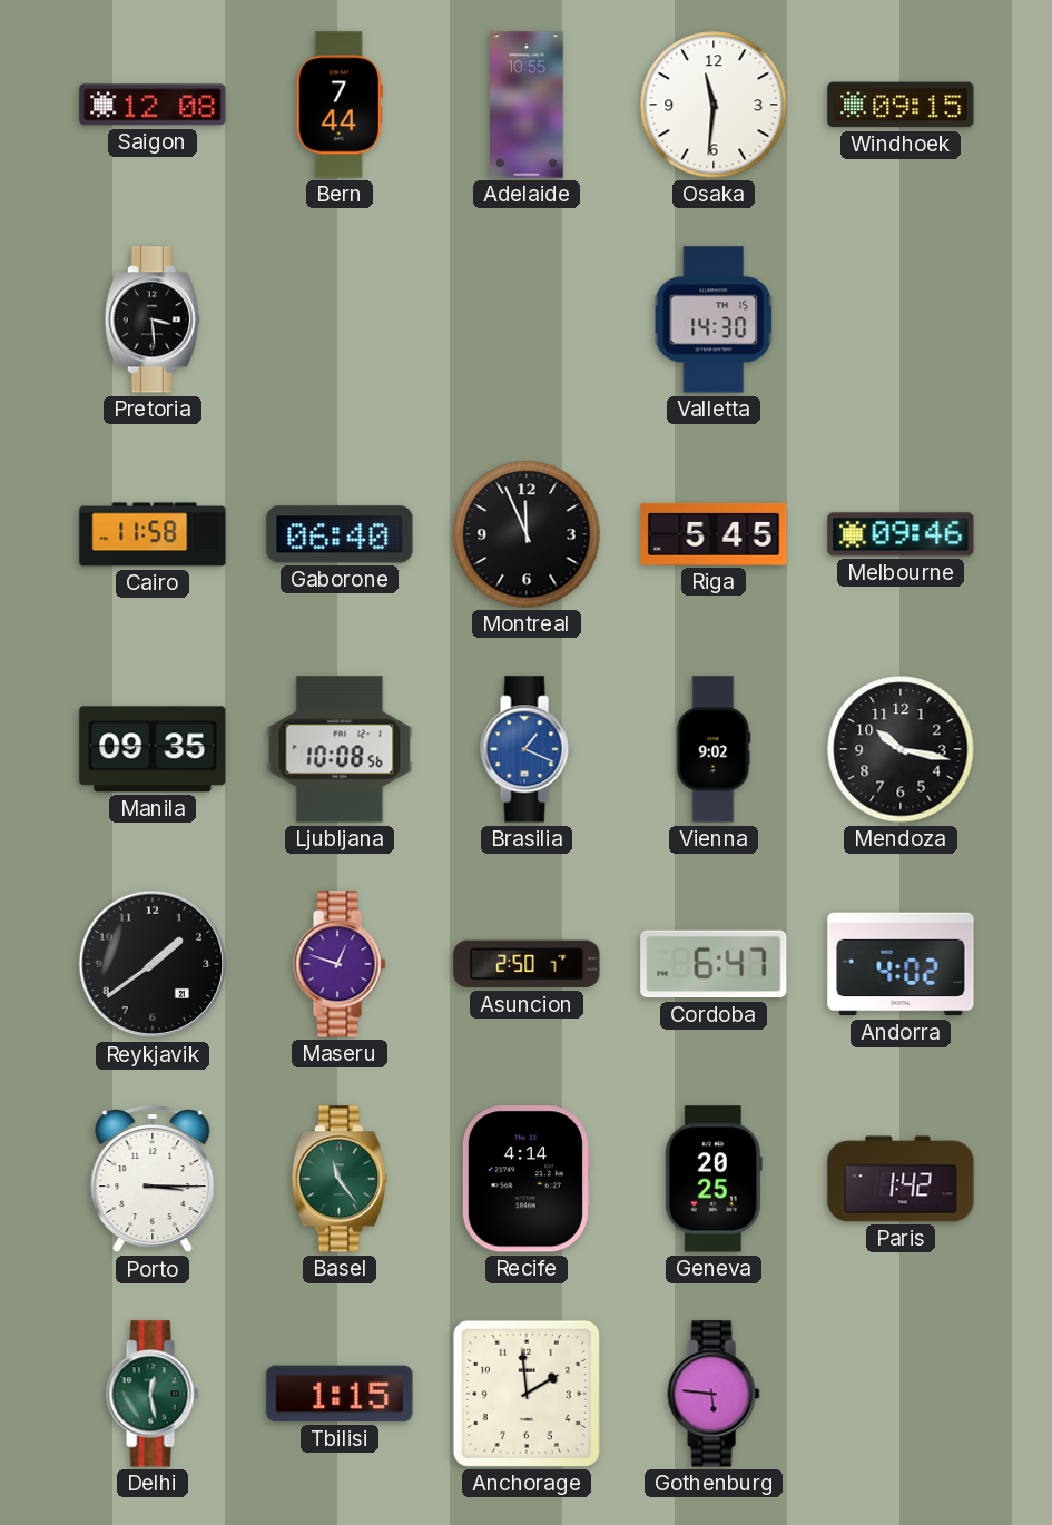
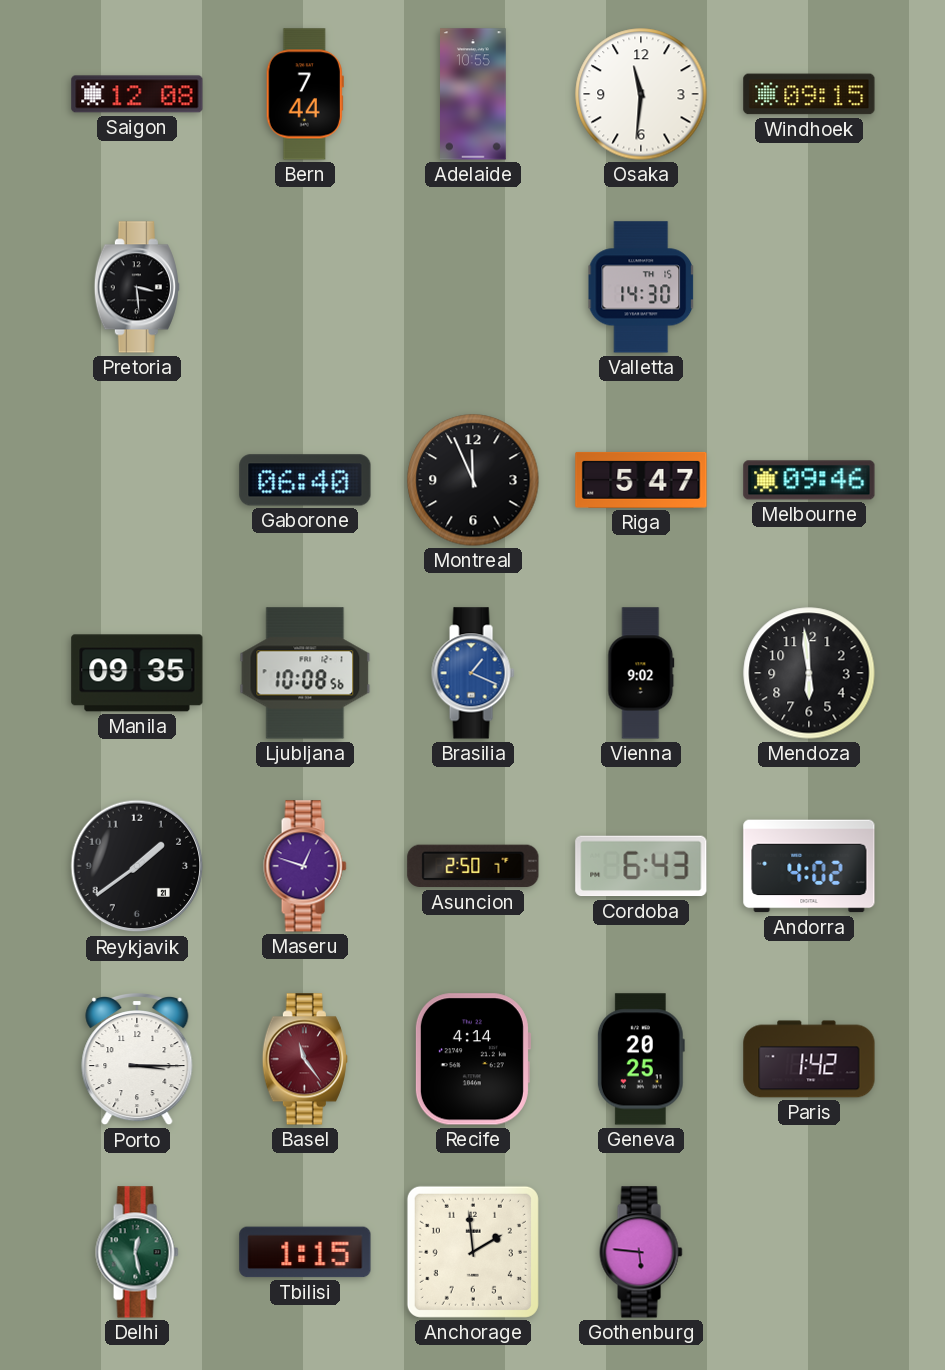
Cairo: 11:58 -> none
Riga: 5:45 -> 5:47
Mendoza: 10:17 -> 5:59
Cordoba: 6:47 -> 6:43
Basel dial: green -> burgundy
